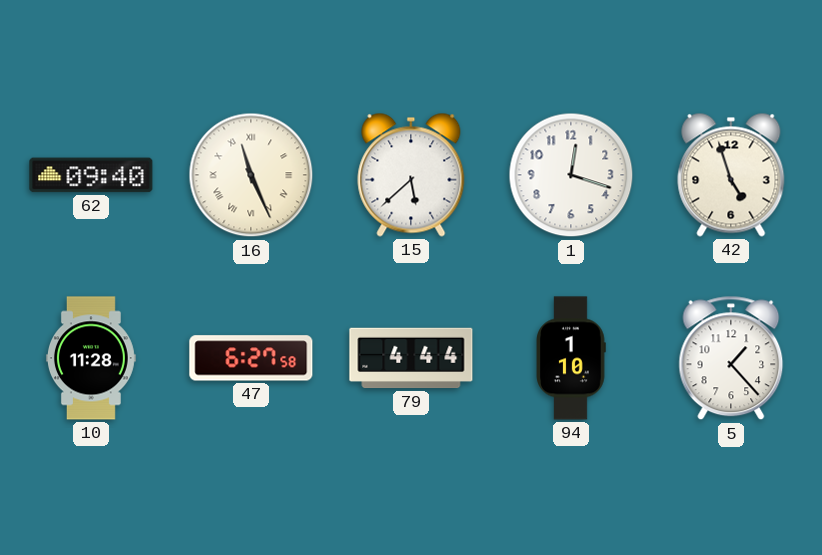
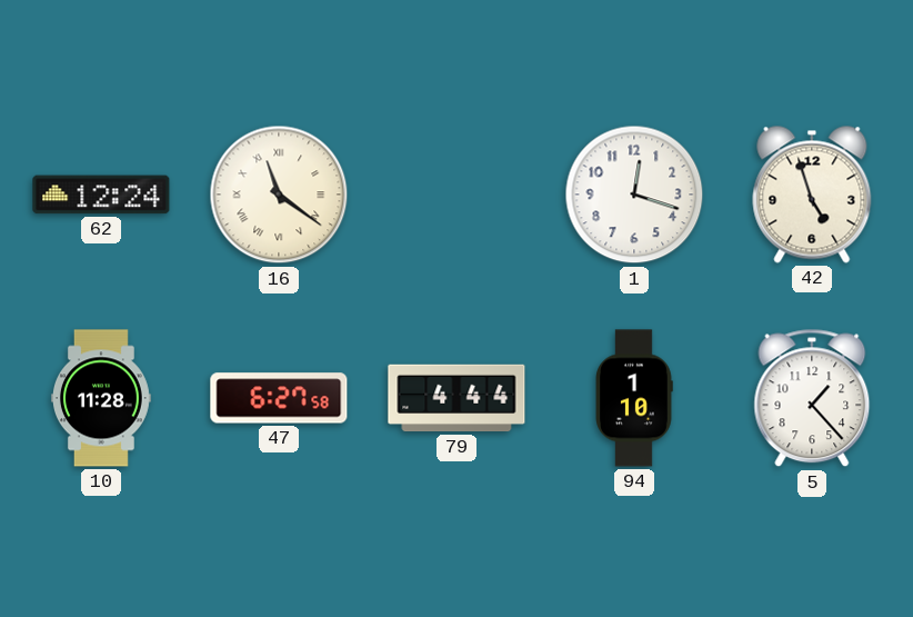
62: 09:40 -> 12:24
16: 11:26 -> 11:21
15: 5:38 -> none
